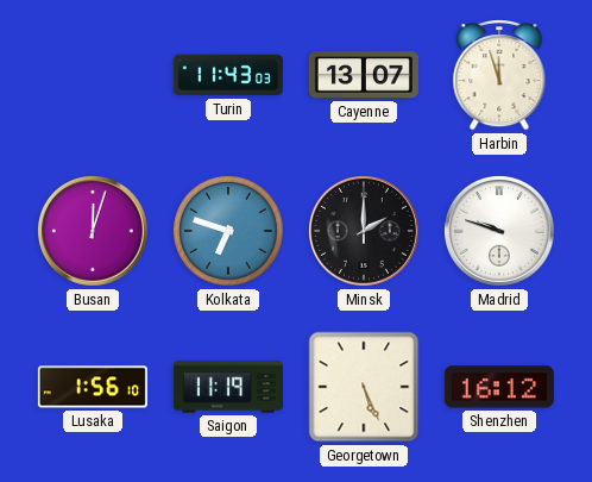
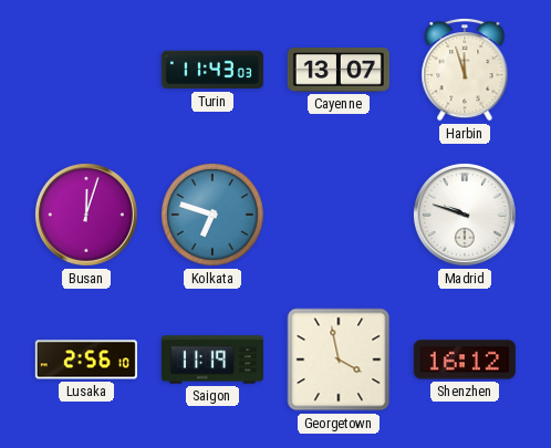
Minsk: 2:00 -> none
Lusaka: 1:56 -> 2:56
Georgetown: 5:26 -> 3:58
